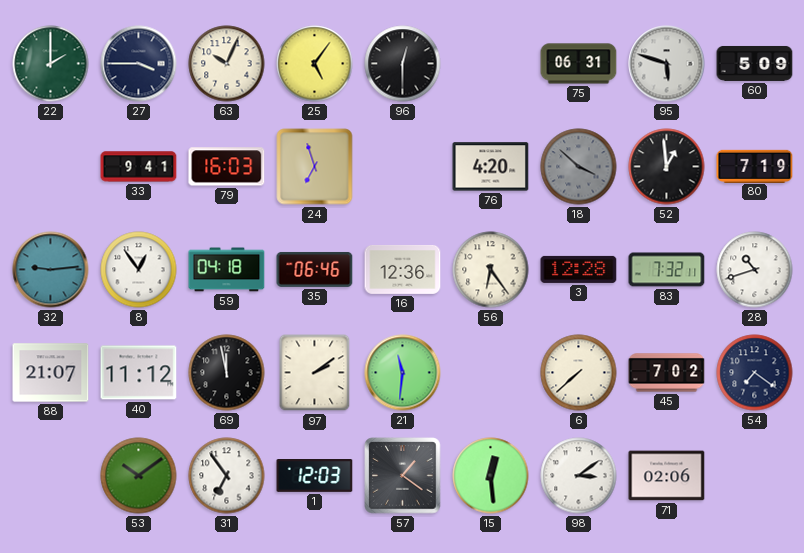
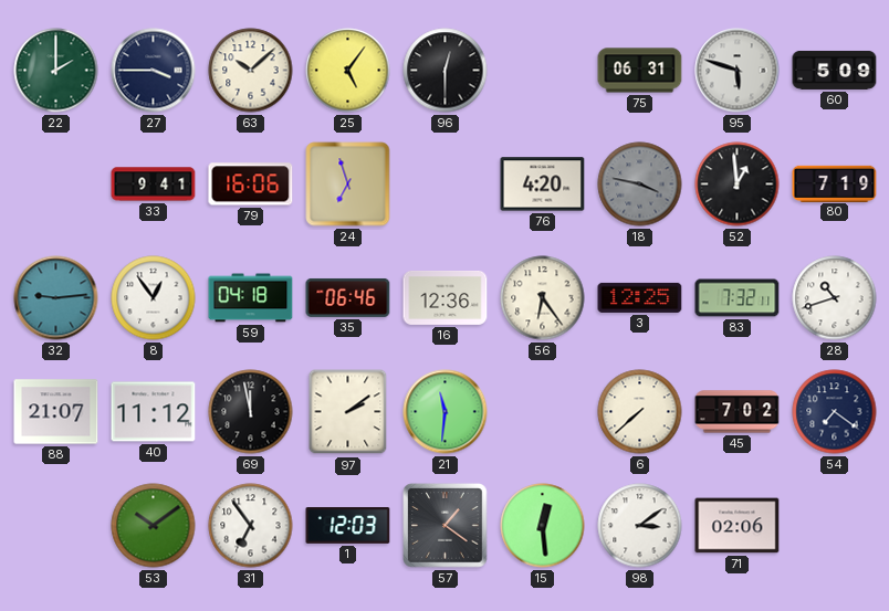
63: 10:04 -> 10:08
79: 16:03 -> 16:06
18: 3:52 -> 3:47
3: 12:28 -> 12:25
